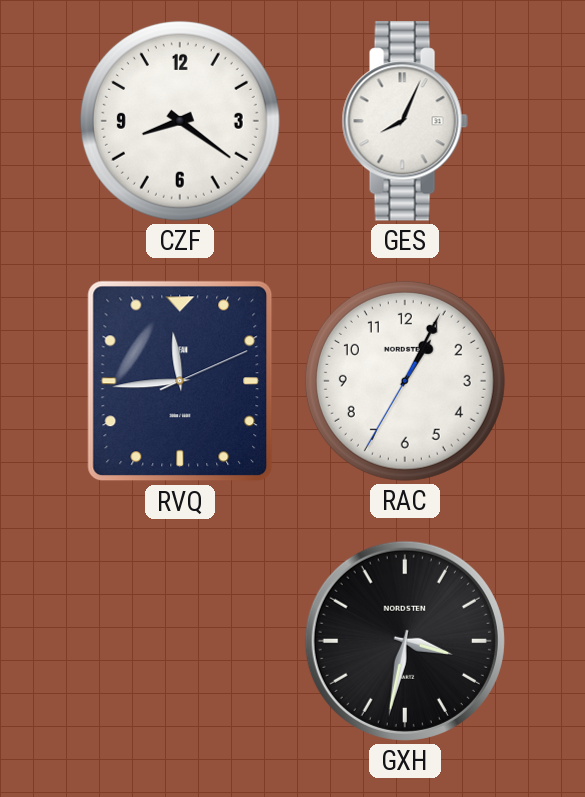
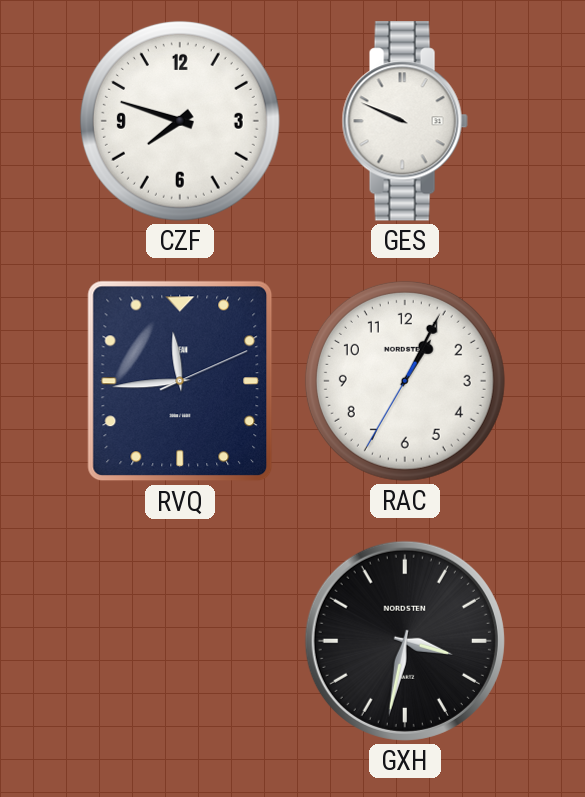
CZF: 8:21 -> 7:48
GES: 8:04 -> 9:49
